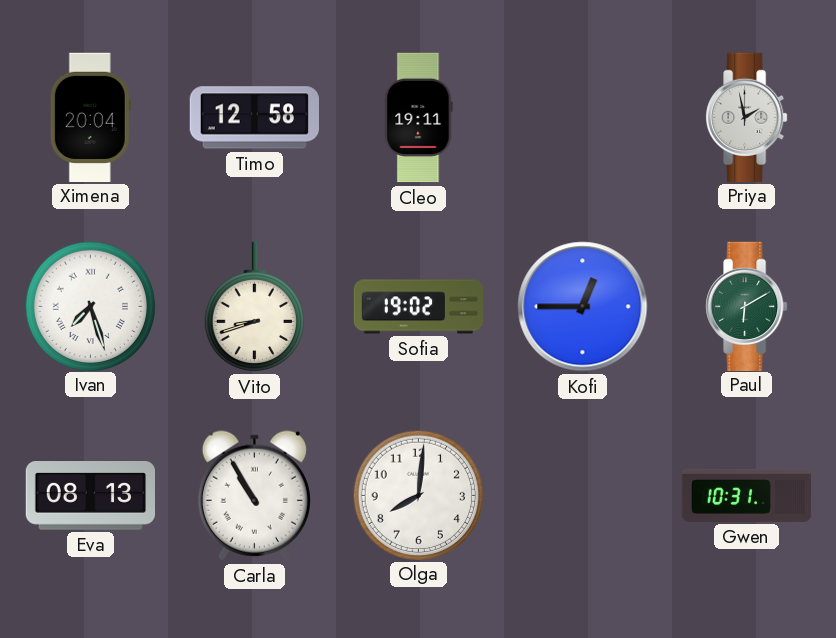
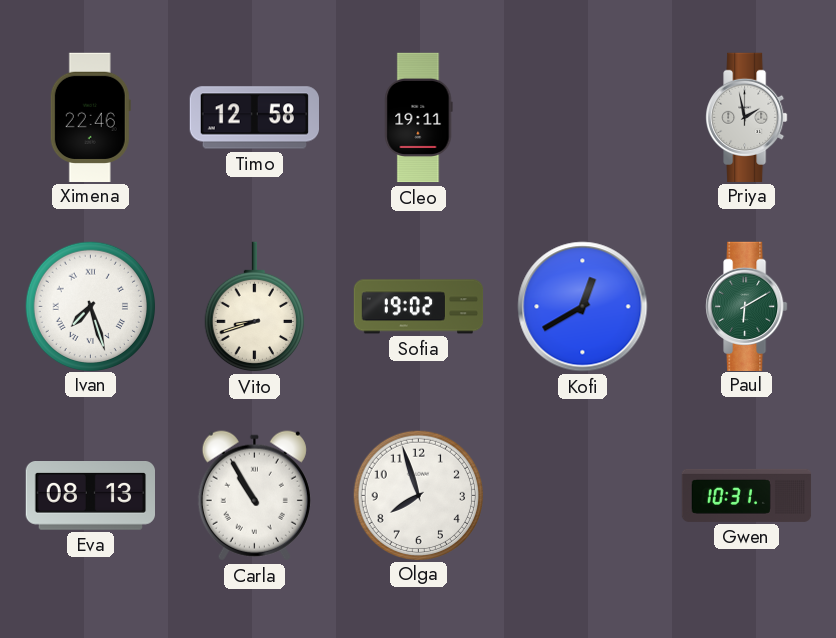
Ximena: 20:04 -> 22:46
Kofi: 12:45 -> 12:40
Olga: 8:01 -> 7:57
